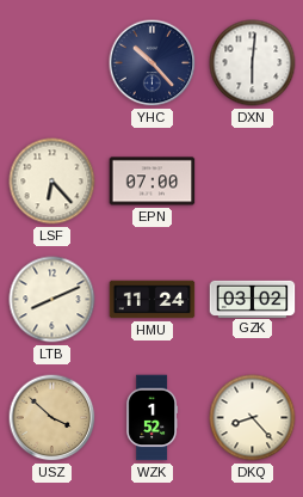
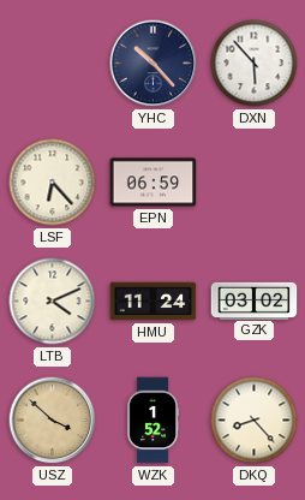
DXN: 6:01 -> 5:53
EPN: 07:00 -> 06:59
LTB: 8:11 -> 4:11
